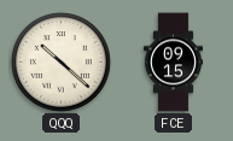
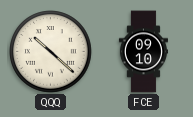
FCE: 09:15 -> 09:10
